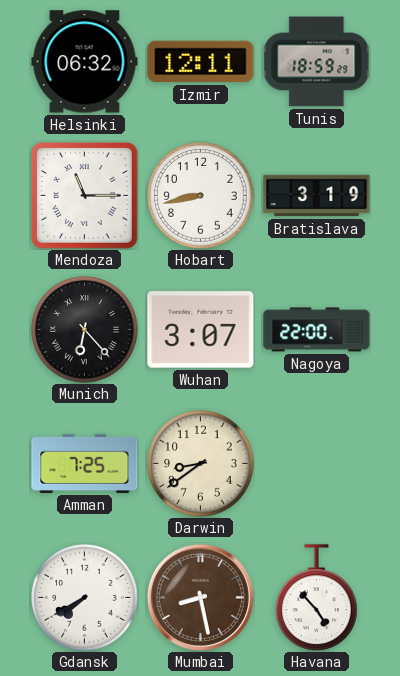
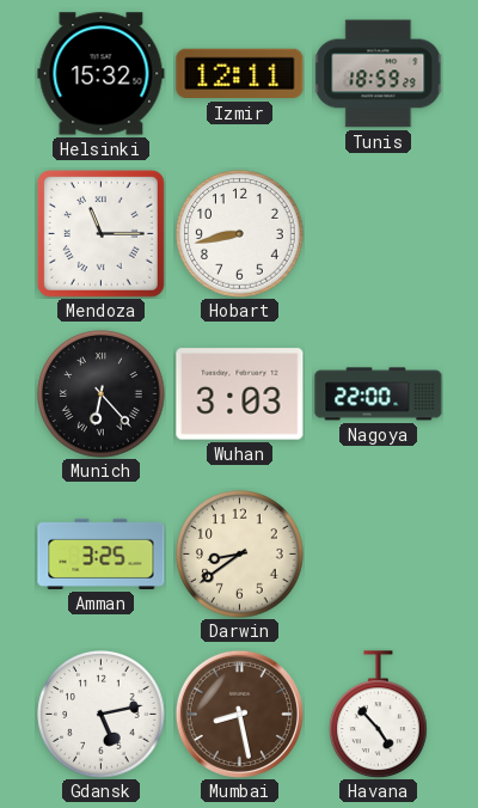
Helsinki: 06:32 -> 15:32
Bratislava: 3:19 -> none
Wuhan: 3:07 -> 3:03
Amman: 7:25 -> 3:25
Gdansk: 7:40 -> 5:13
